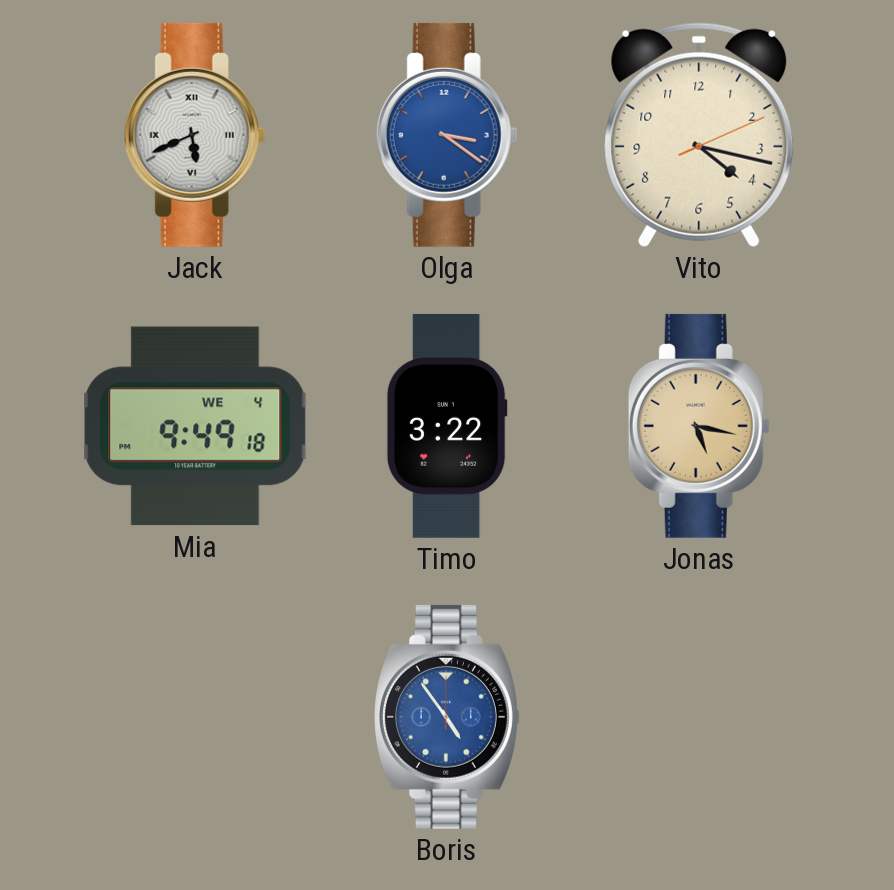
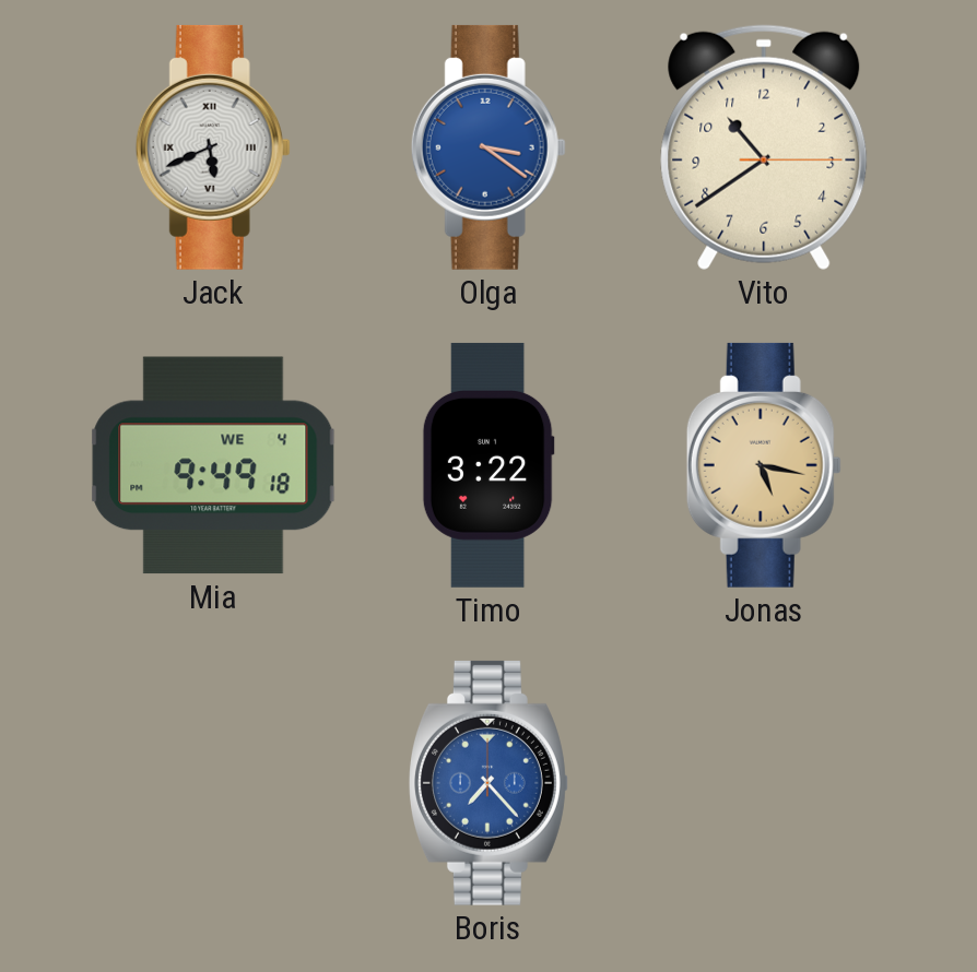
Vito: 4:17 -> 10:39
Boris: 4:54 -> 7:23
